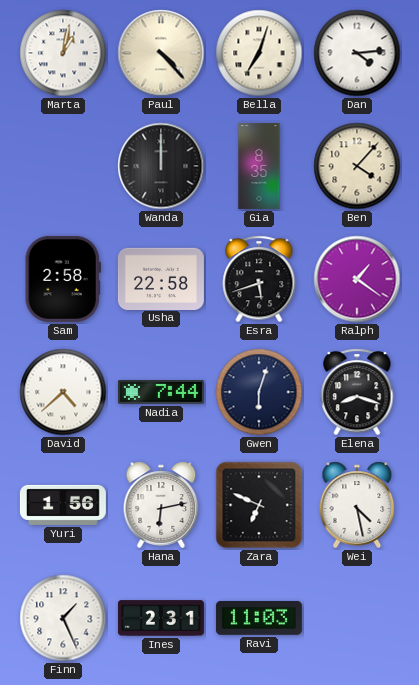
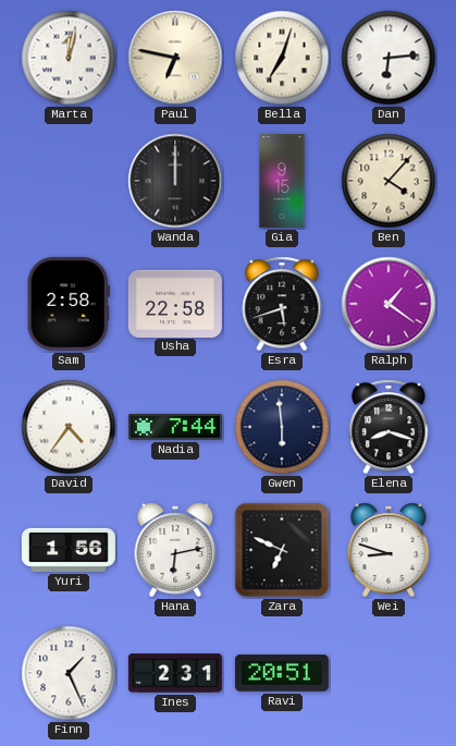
Marta: 1:02 -> 12:02
Paul: 4:23 -> 6:47
Dan: 4:14 -> 6:14
Gia: 8:35 -> 9:15
David: 4:38 -> 4:36
Gwen: 6:03 -> 5:59
Wei: 4:28 -> 8:48
Ravi: 11:03 -> 20:51
